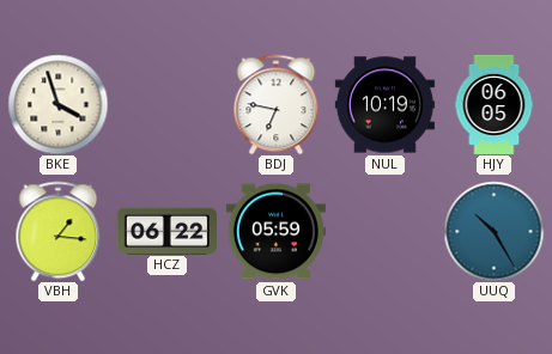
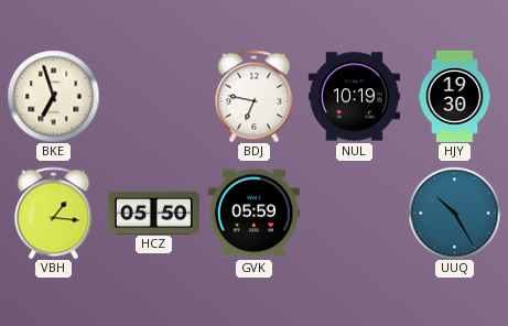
BKE: 3:57 -> 6:57
HJY: 06:05 -> 19:30
HCZ: 06:22 -> 05:50
